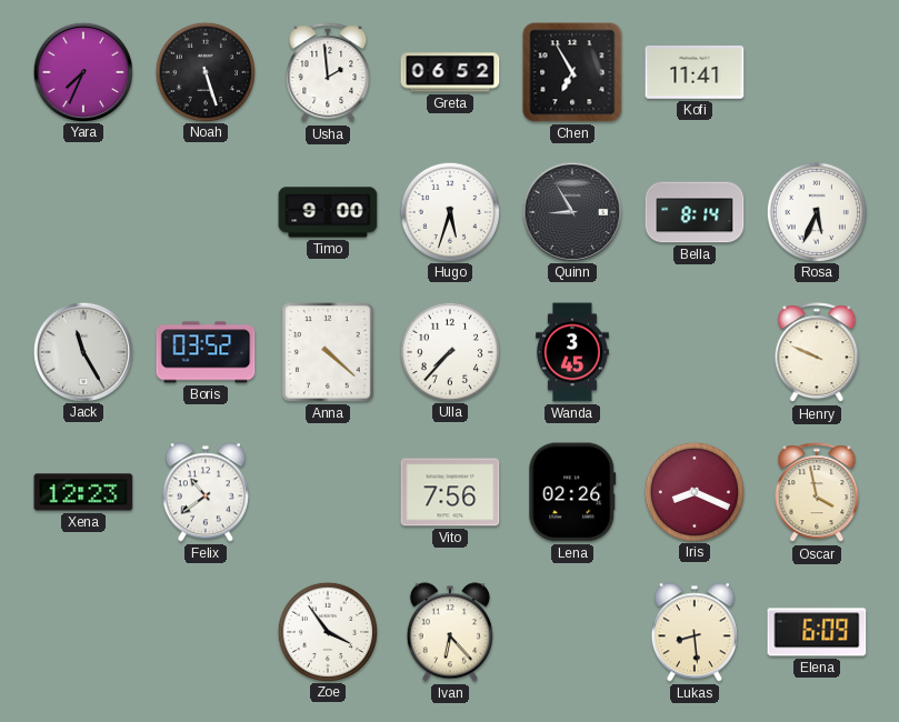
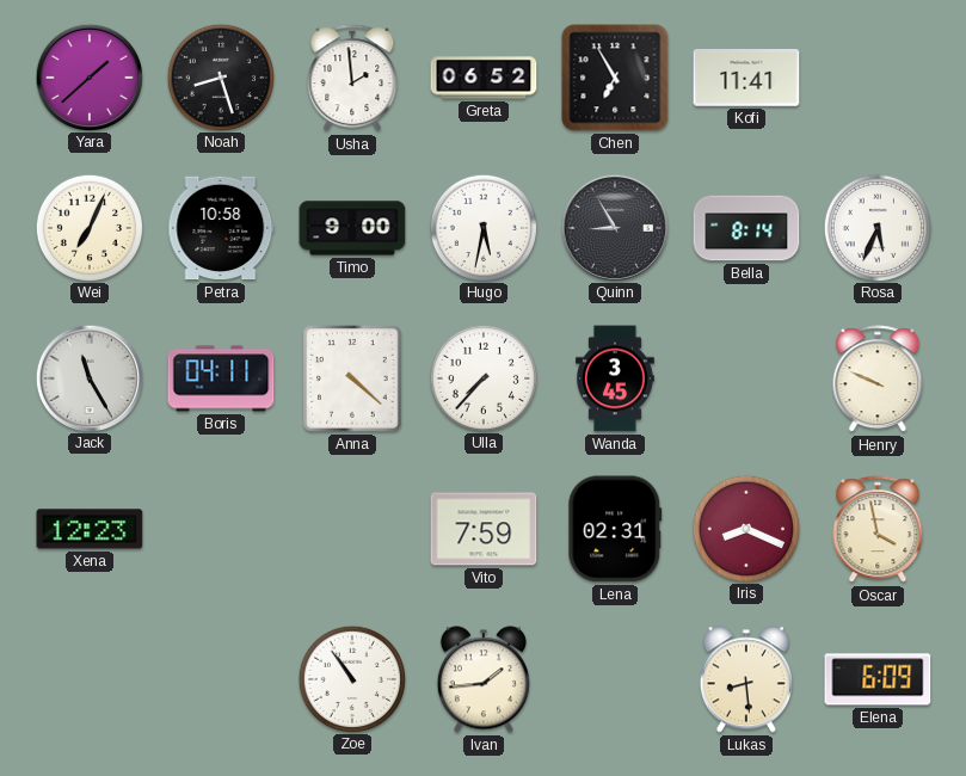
Yara: 7:34 -> 1:38
Noah: 5:27 -> 8:27
Wei: none -> 7:04
Petra: none -> 10:58
Hugo: 5:33 -> 5:32
Boris: 03:52 -> 04:11
Felix: 10:39 -> none
Vito: 7:56 -> 7:59
Lena: 02:26 -> 02:31
Zoe: 3:54 -> 10:54
Ivan: 6:23 -> 1:44
